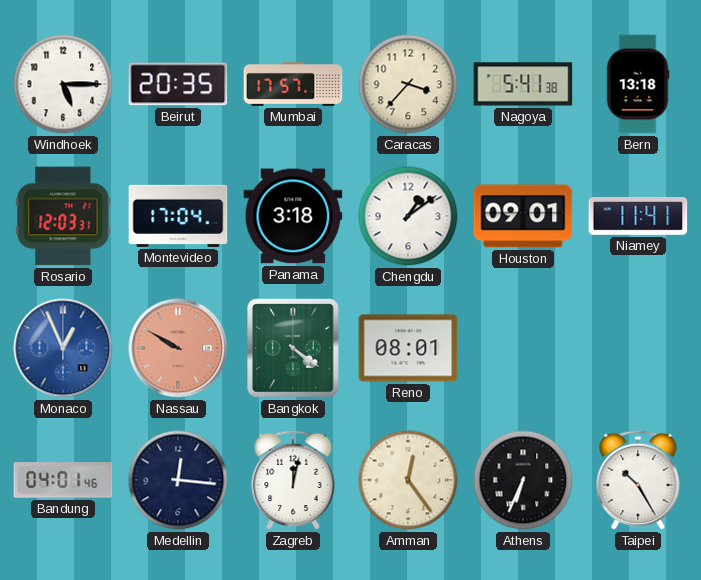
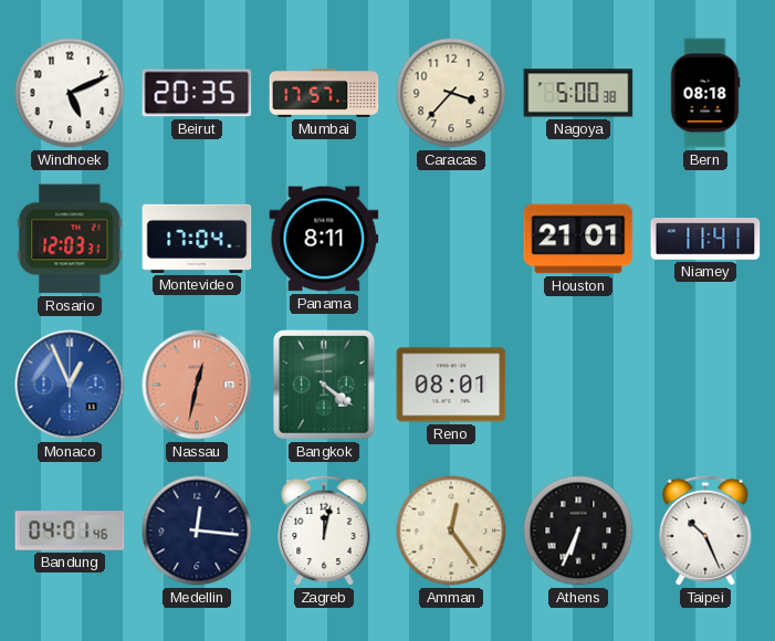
Windhoek: 5:15 -> 5:11
Nagoya: 5:41 -> 5:00
Bern: 13:18 -> 08:18
Panama: 3:18 -> 8:11
Chengdu: 1:09 -> none
Houston: 09:01 -> 21:01
Nassau: 9:50 -> 12:32
Taipei: 10:25 -> 10:26
